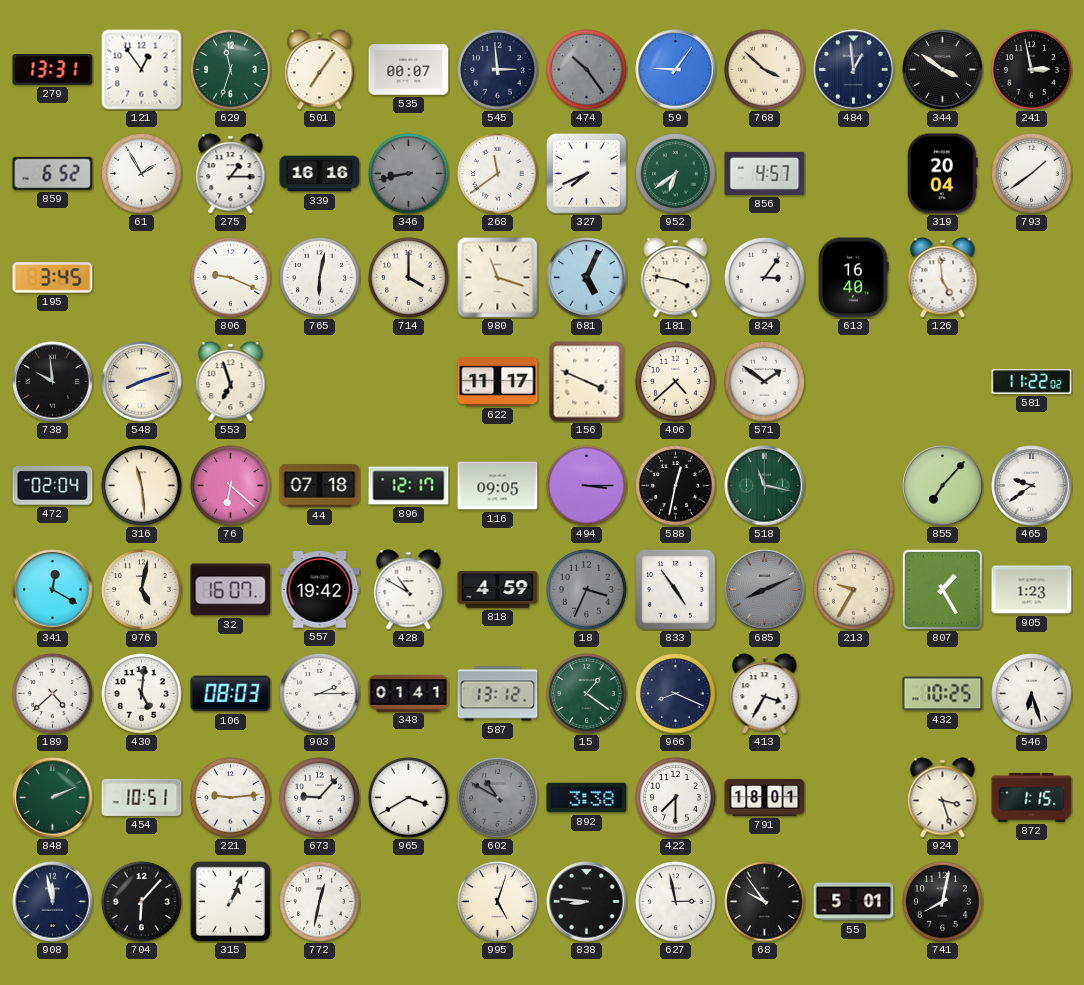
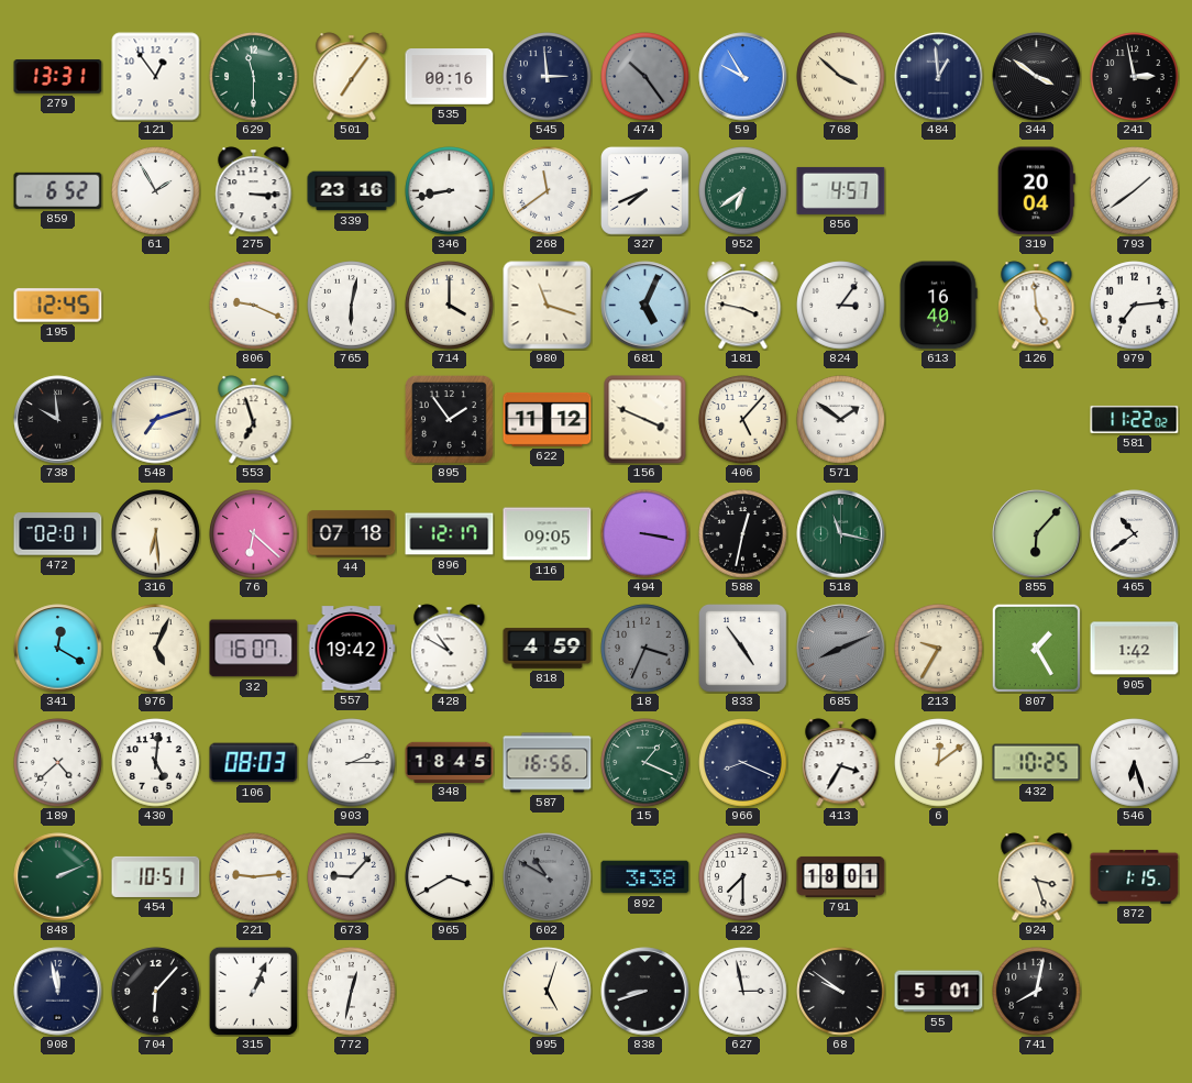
629: 11:33 -> 11:30
535: 00:07 -> 00:16
59: 9:06 -> 9:55
275: 1:15 -> 3:15
339: 16:16 -> 23:16
346 dial: grey -> white
195: 3:45 -> 12:45
979: none -> 7:14
548: 8:12 -> 7:12
895: none -> 1:54
622: 11:17 -> 11:12
406: 4:38 -> 5:07
472: 02:04 -> 02:01
316: 11:29 -> 6:29
494: 3:15 -> 3:17
855: 7:07 -> 6:07
465: 9:39 -> 10:39
976: 5:02 -> 5:04
905: 1:23 -> 1:42
348: 01:41 -> 18:45
587: 13:12 -> 16:56
15: 1:21 -> 1:19
6: none -> 12:09
838: 8:46 -> 8:42
68: 9:54 -> 9:51
